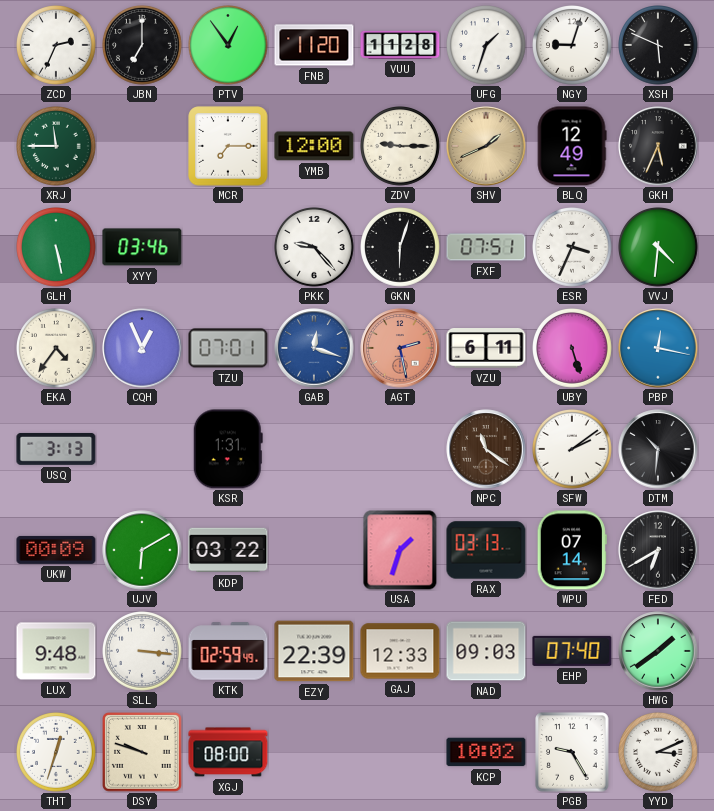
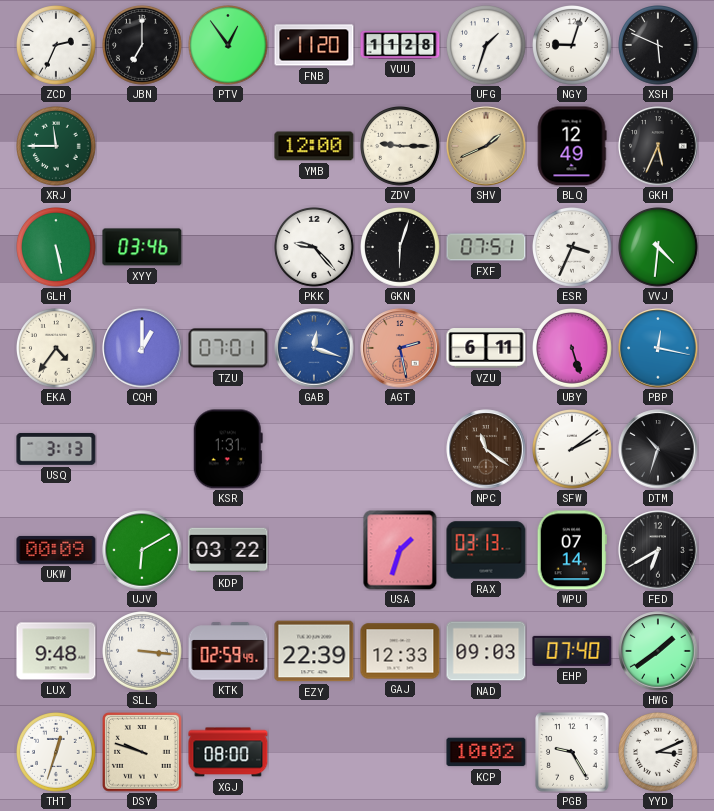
MCR: 7:15 -> none
CQH: 12:56 -> 1:00
DTM: 10:31 -> 10:33
